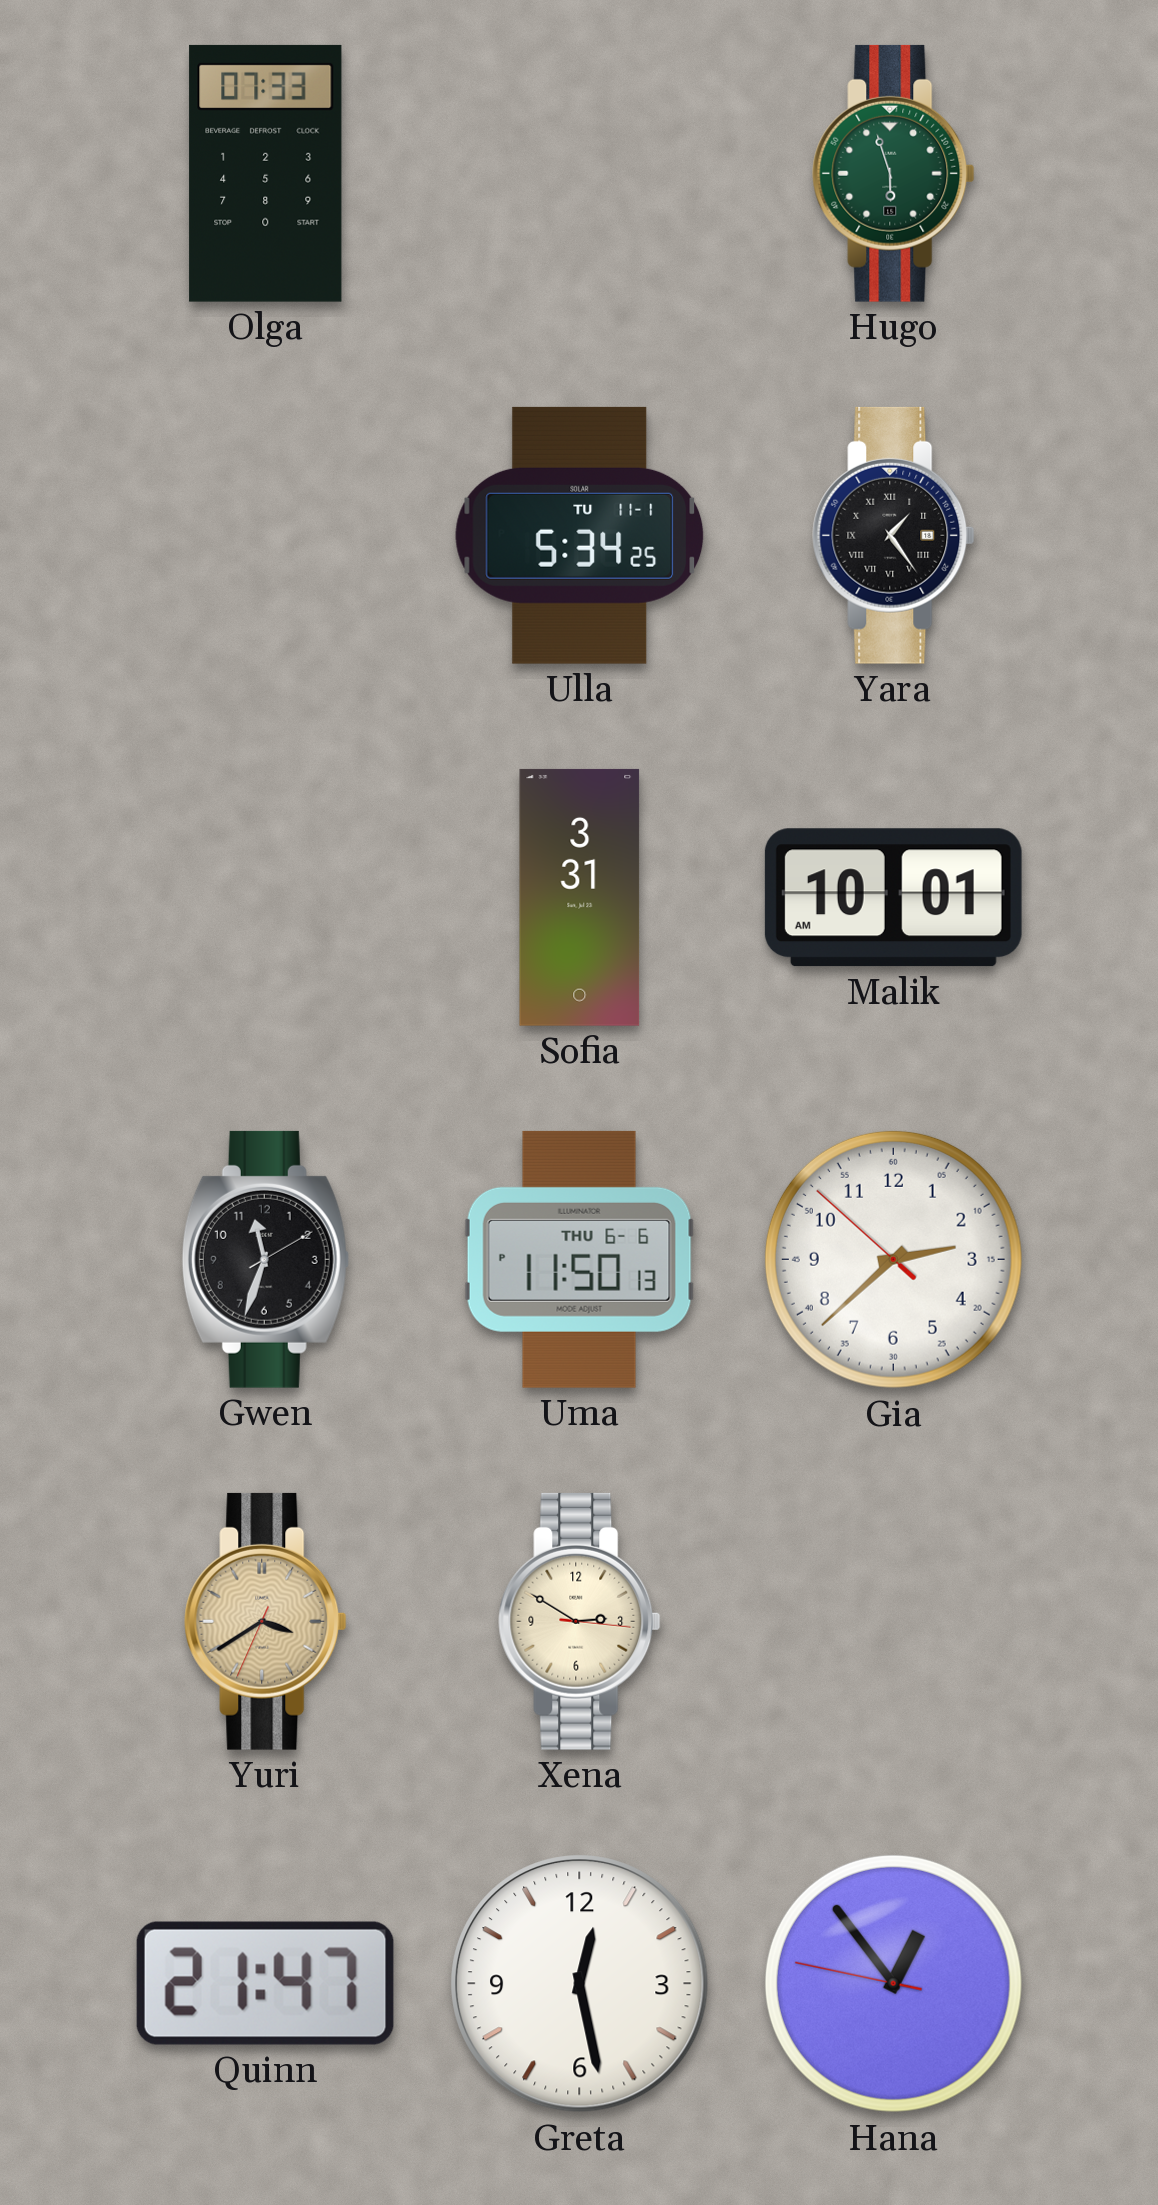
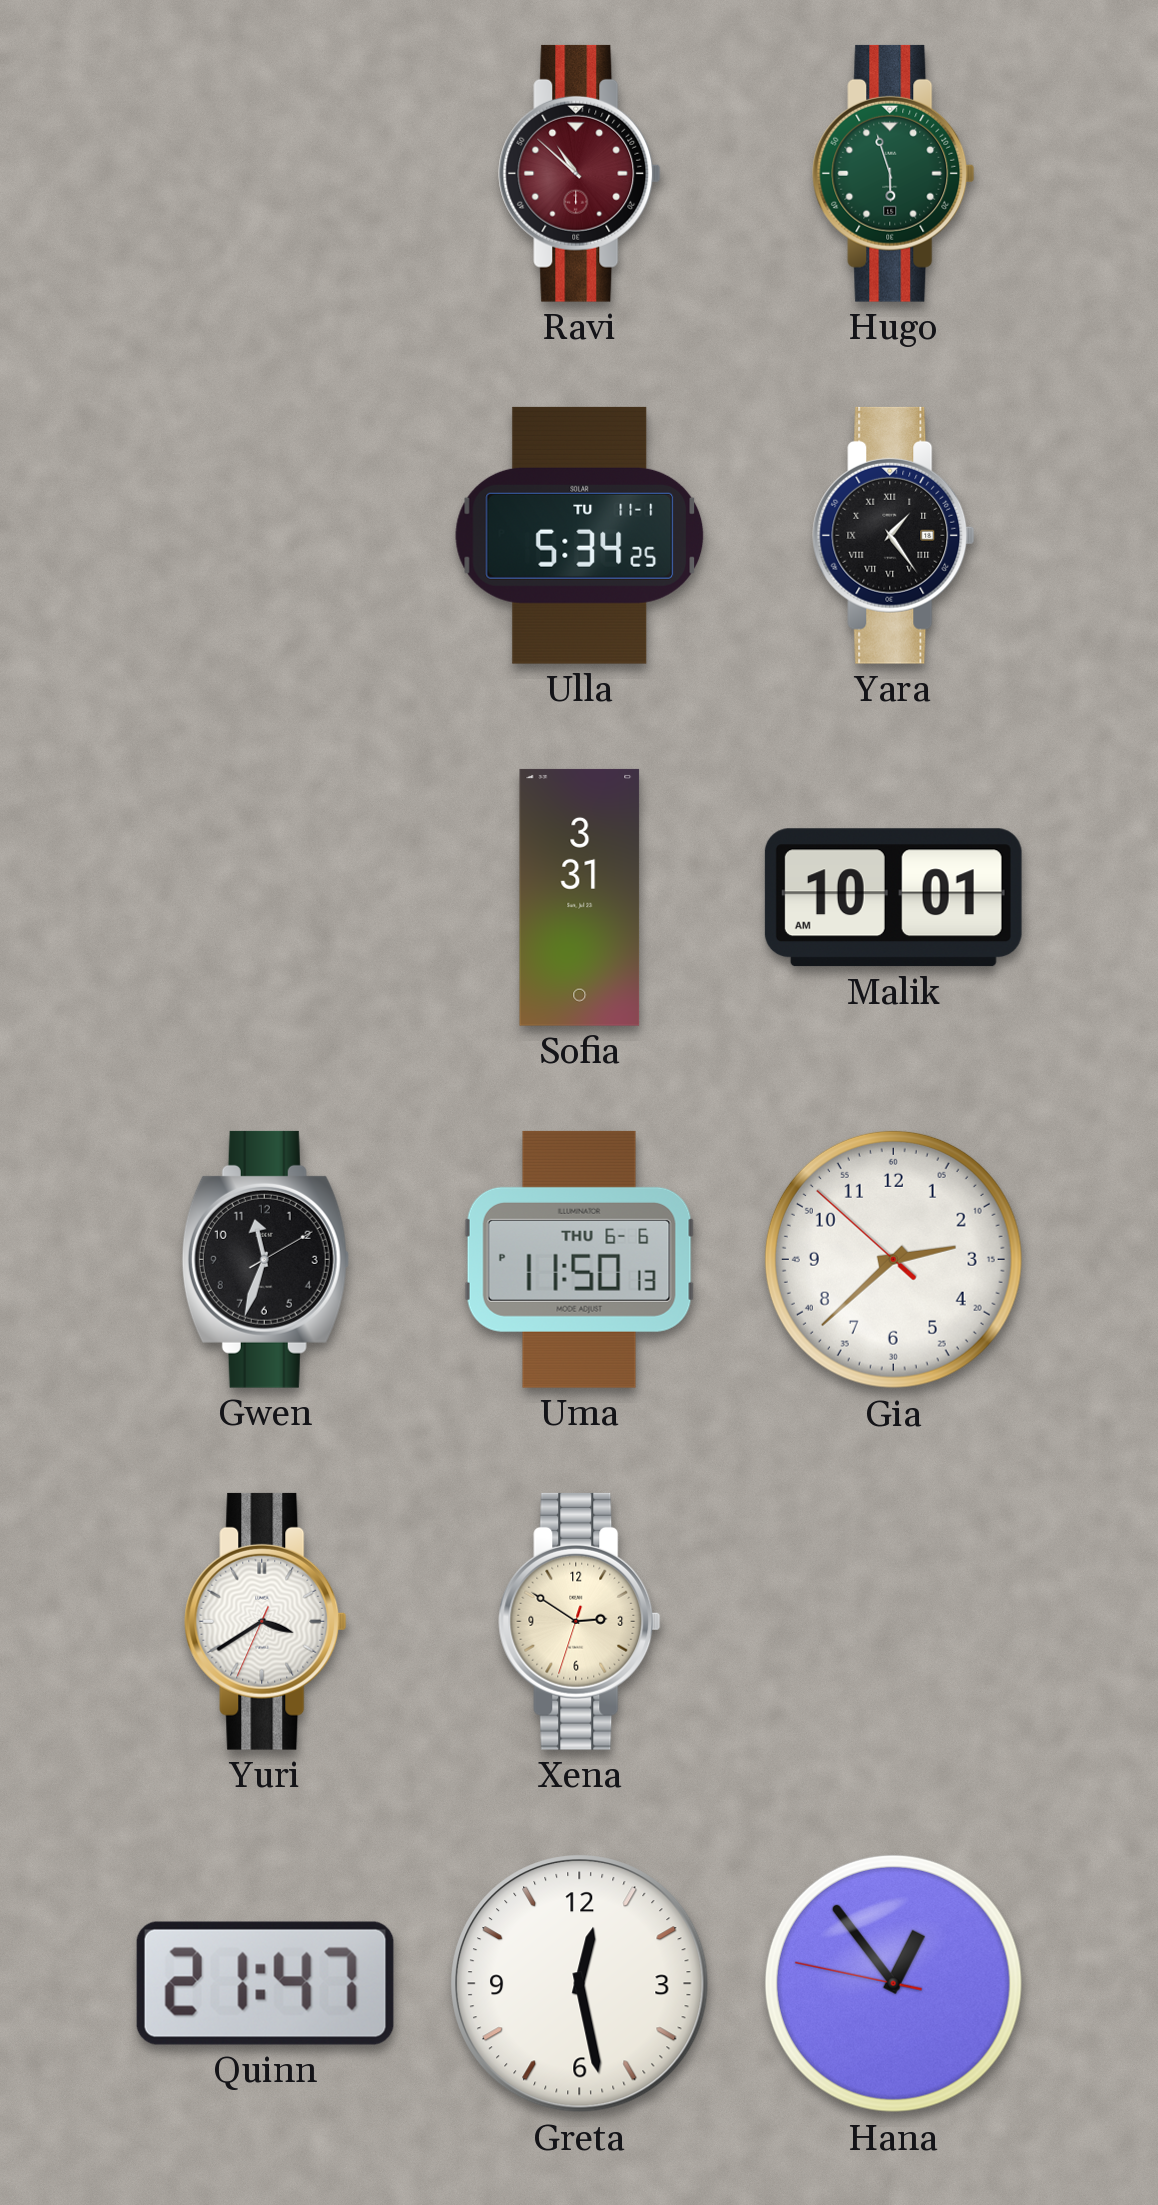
Olga: 07:33 -> none
Ravi: none -> 10:52
Yuri dial: champagne -> white
Xena: 2:50:16 -> 2:50:33
